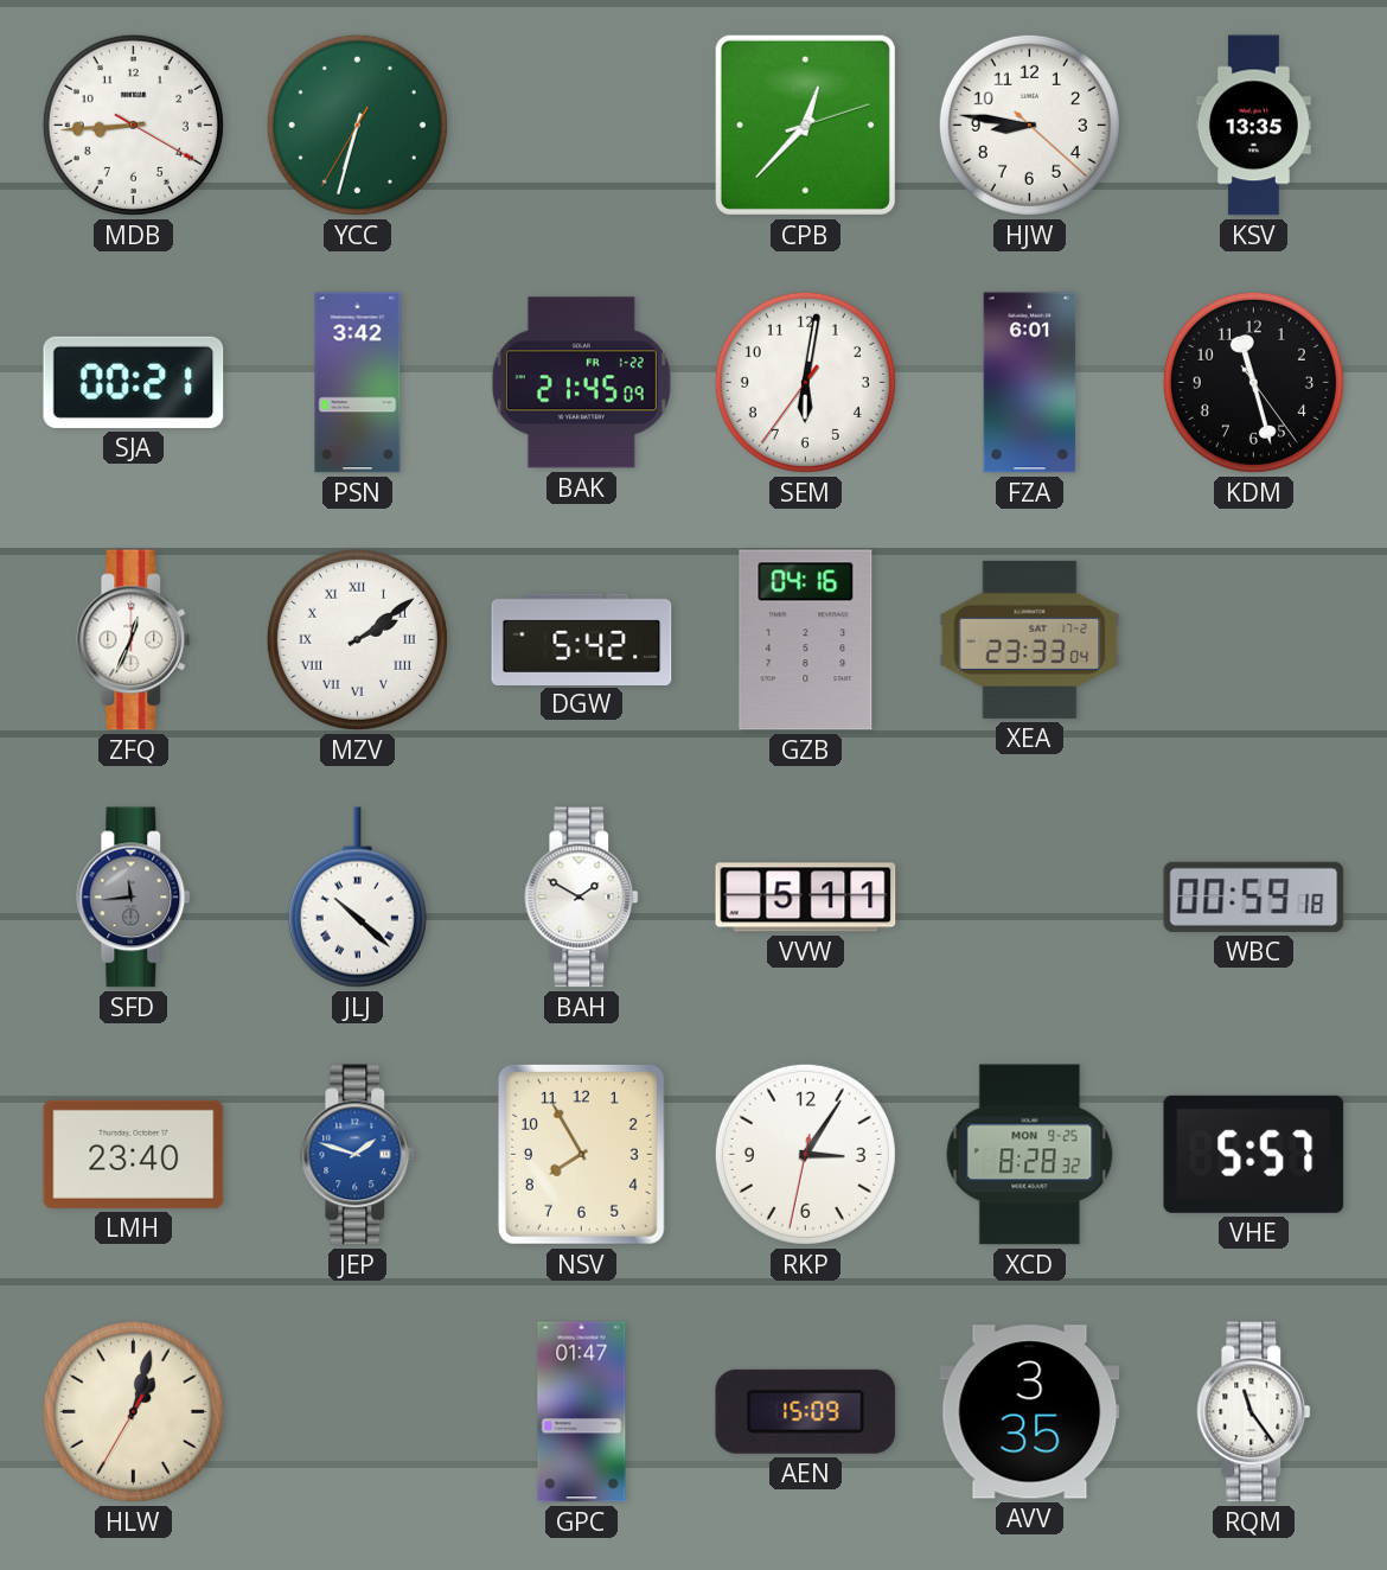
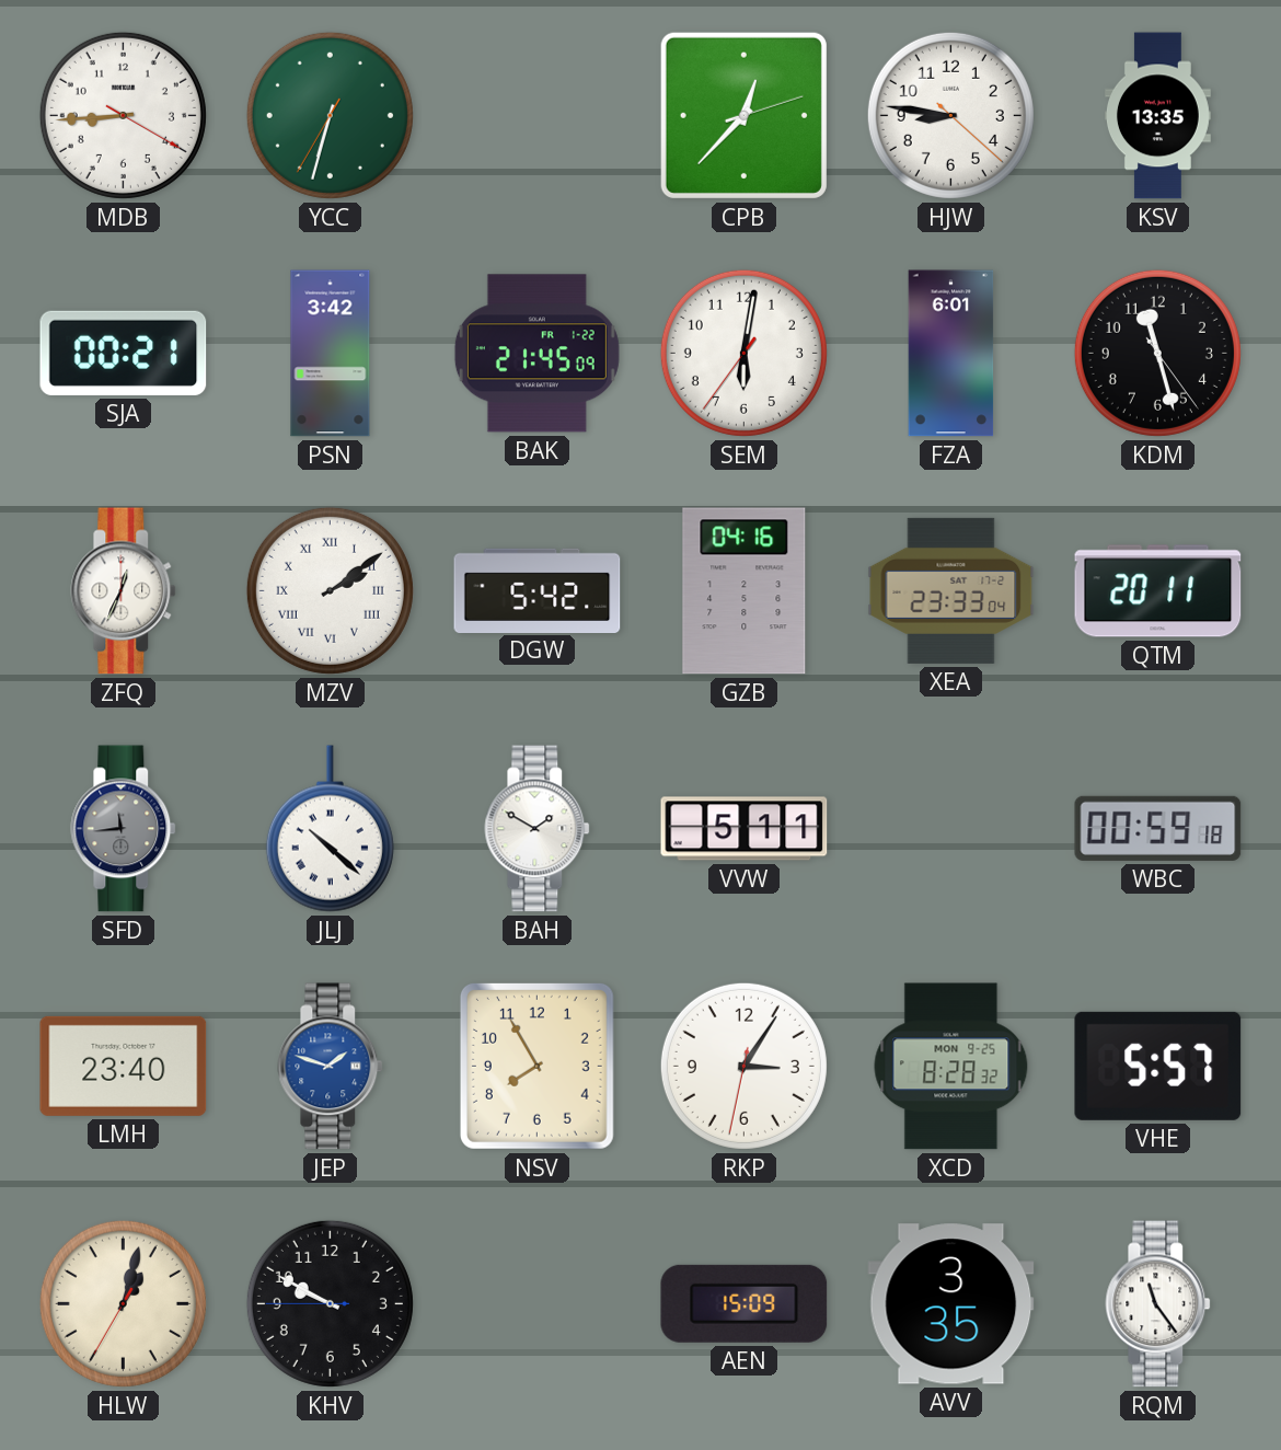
QTM: none -> 20:11
KHV: none -> 9:49
GPC: 01:47 -> none
